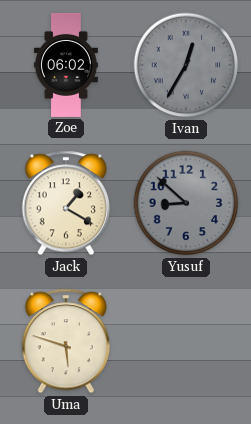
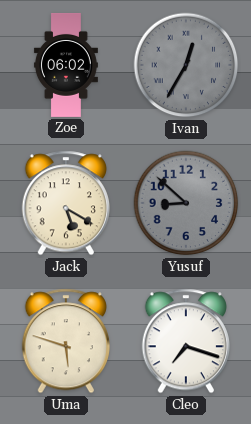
Jack: 1:20 -> 5:20
Cleo: none -> 7:18
